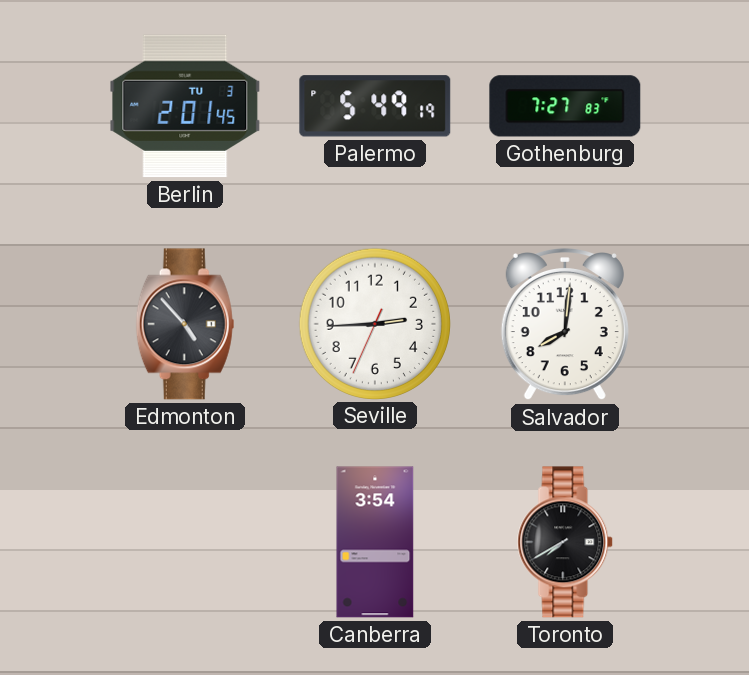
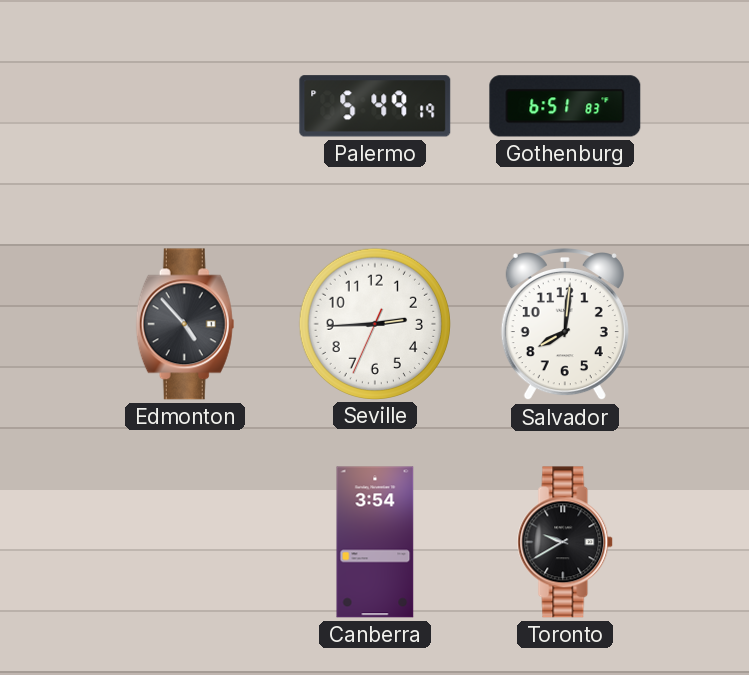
Berlin: 2:01 -> none
Gothenburg: 7:27 -> 6:51
Toronto: 7:40 -> 9:40
